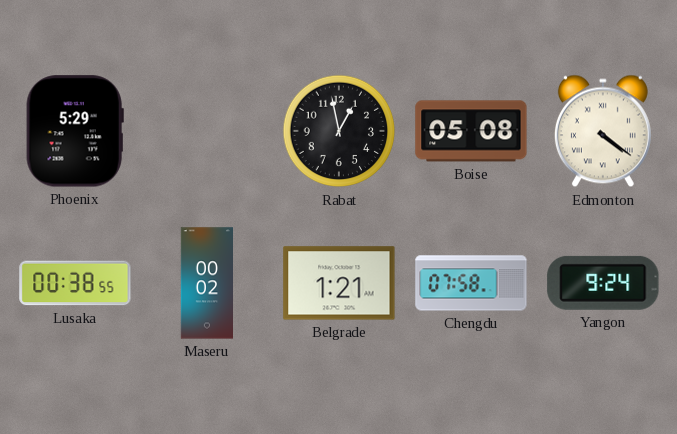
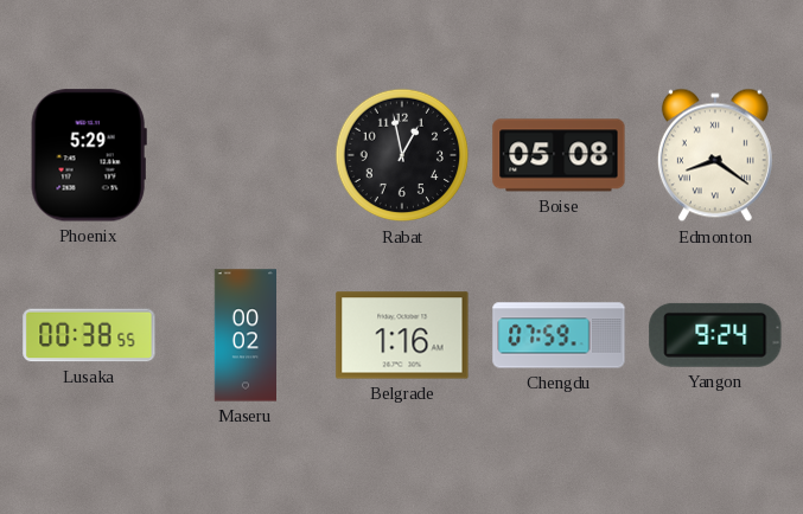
Edmonton: 4:21 -> 8:21
Belgrade: 1:21 -> 1:16
Chengdu: 07:58 -> 07:59
